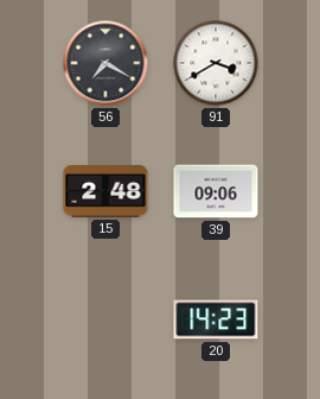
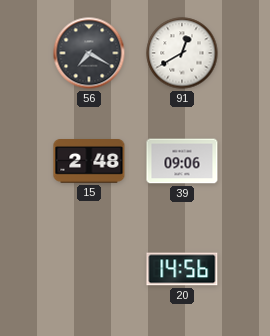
91: 3:40 -> 12:40
20: 14:23 -> 14:56
